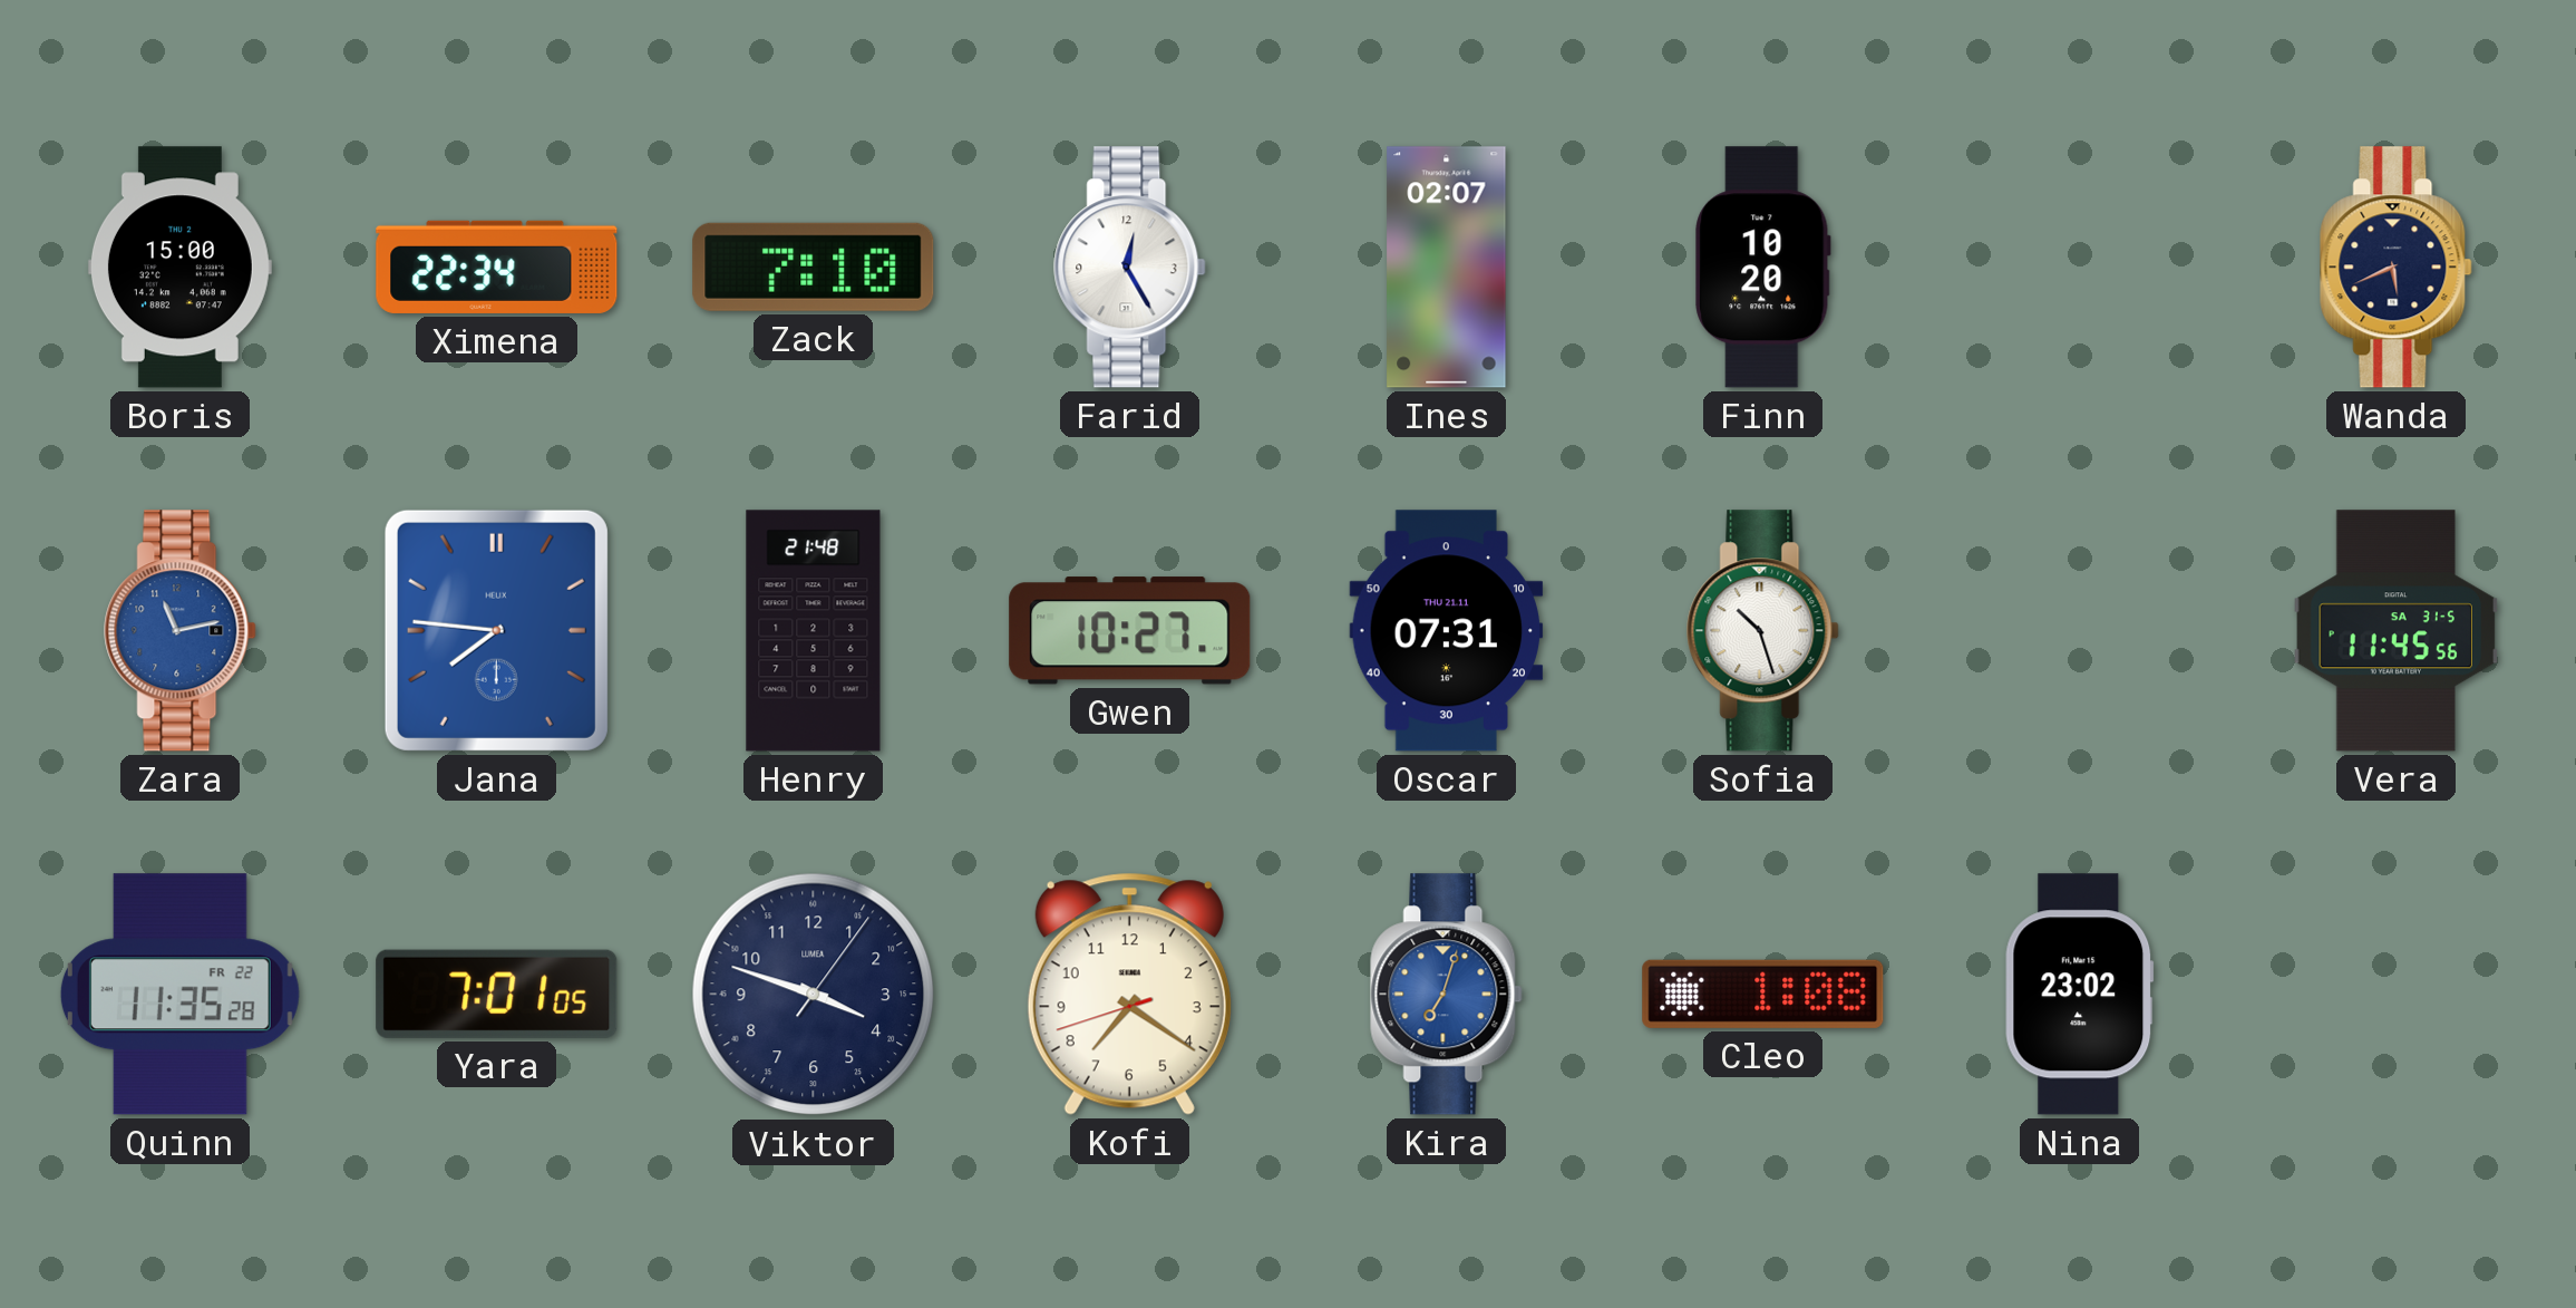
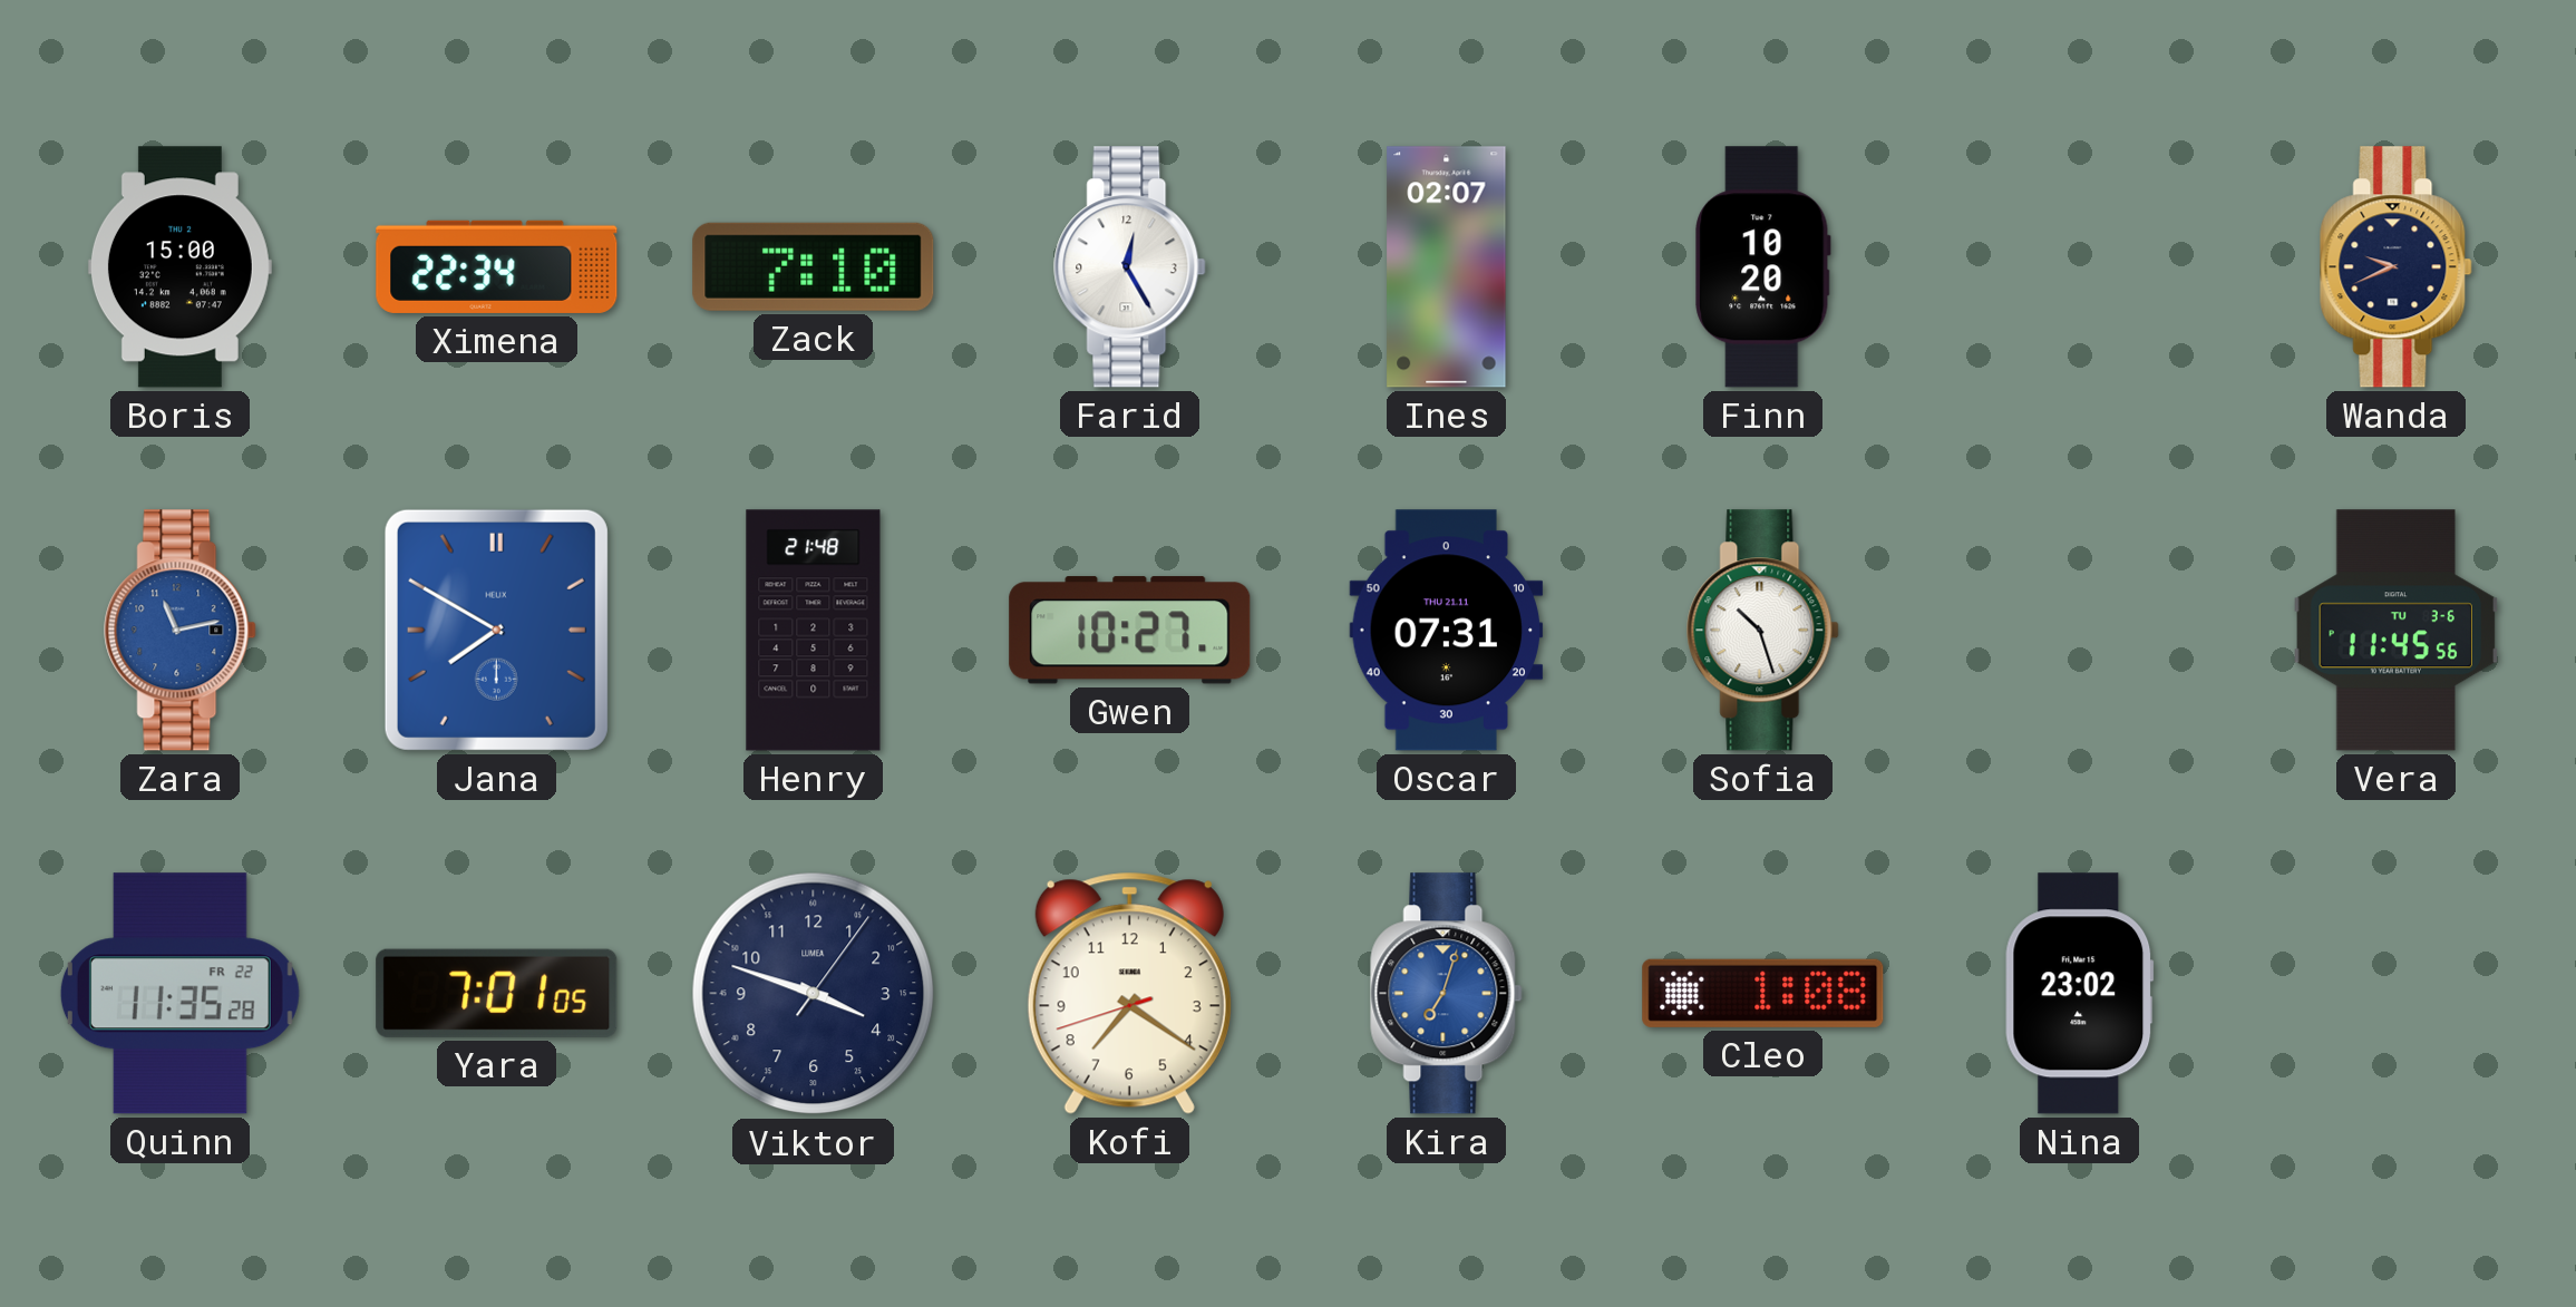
Wanda: 5:41 -> 9:41
Jana: 7:46 -> 7:50
Vera date: SA 31-5 -> TU 3-6
